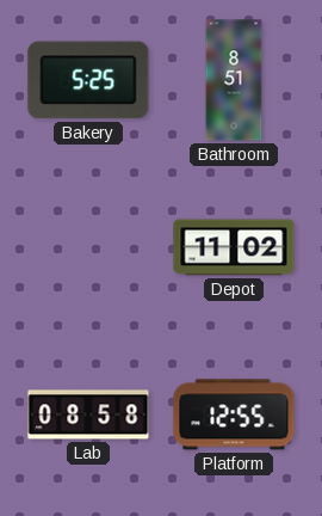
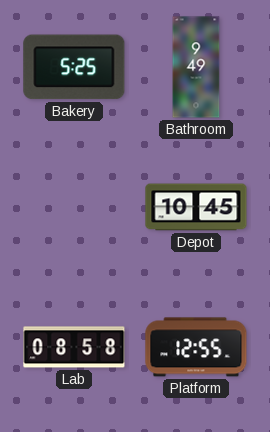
Bathroom: 8:51 -> 9:49
Depot: 11:02 -> 10:45
